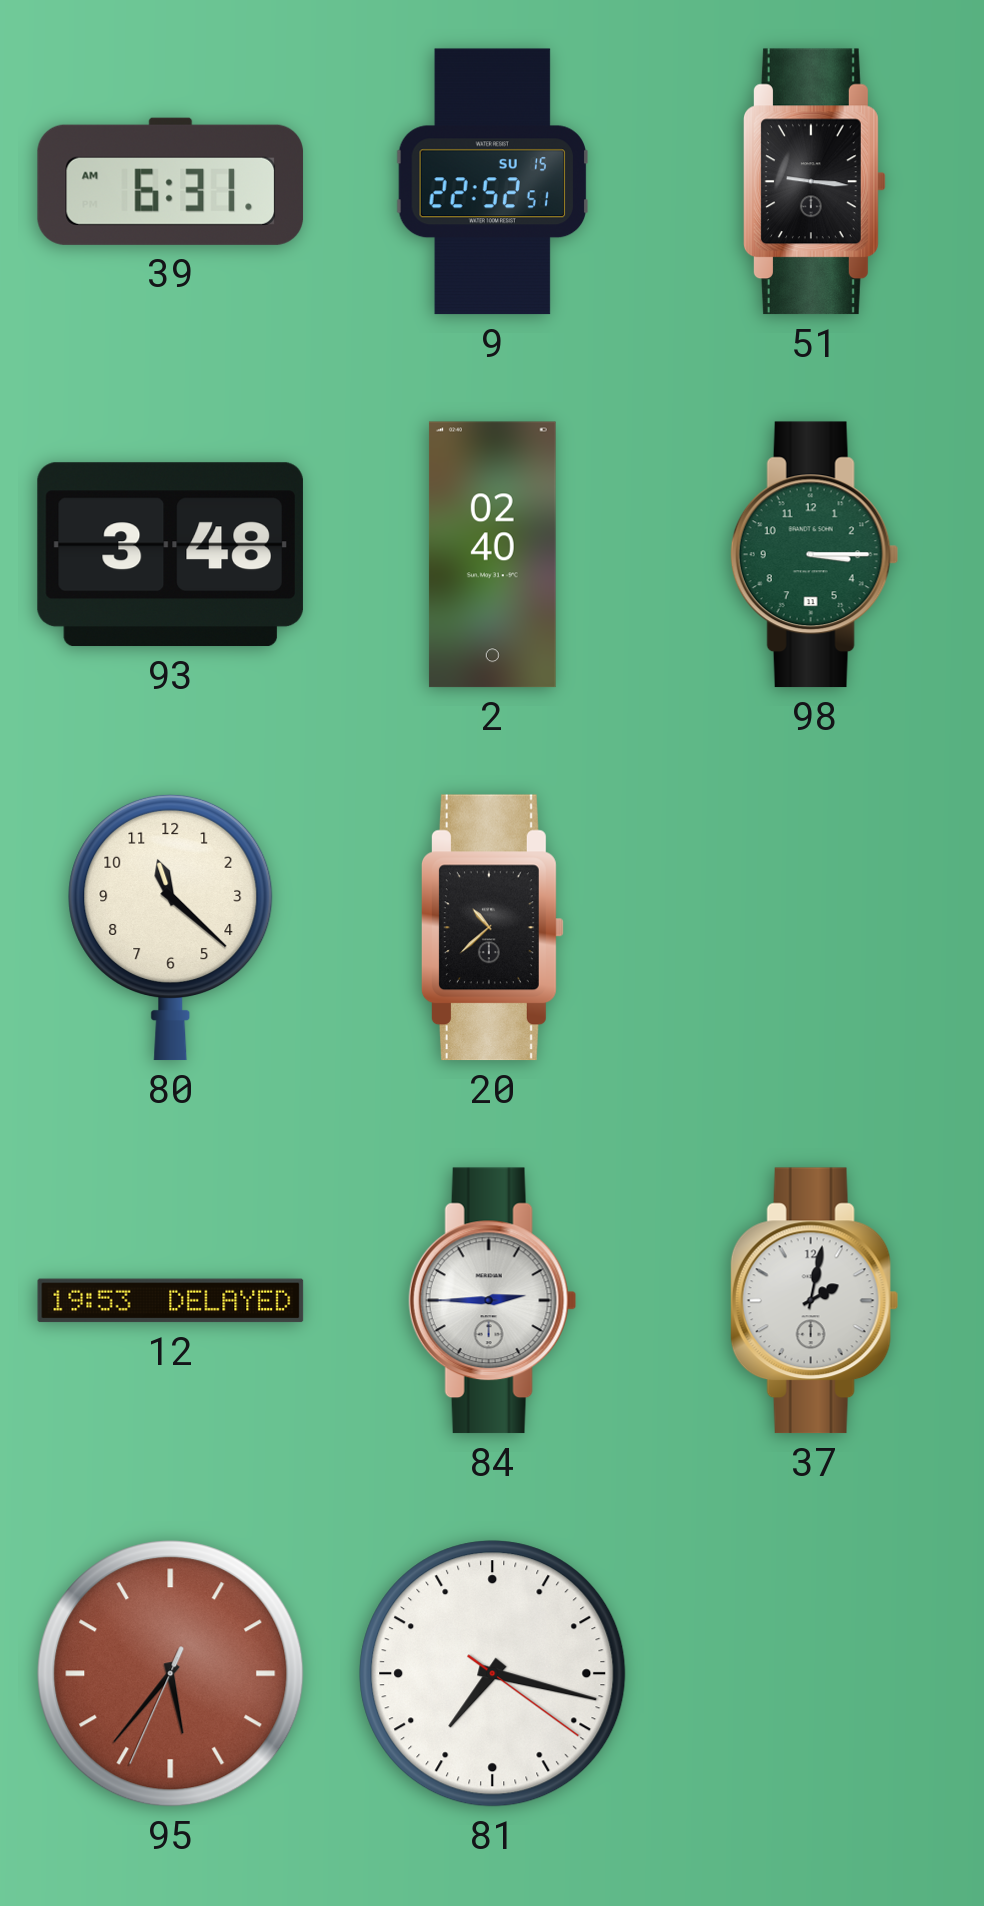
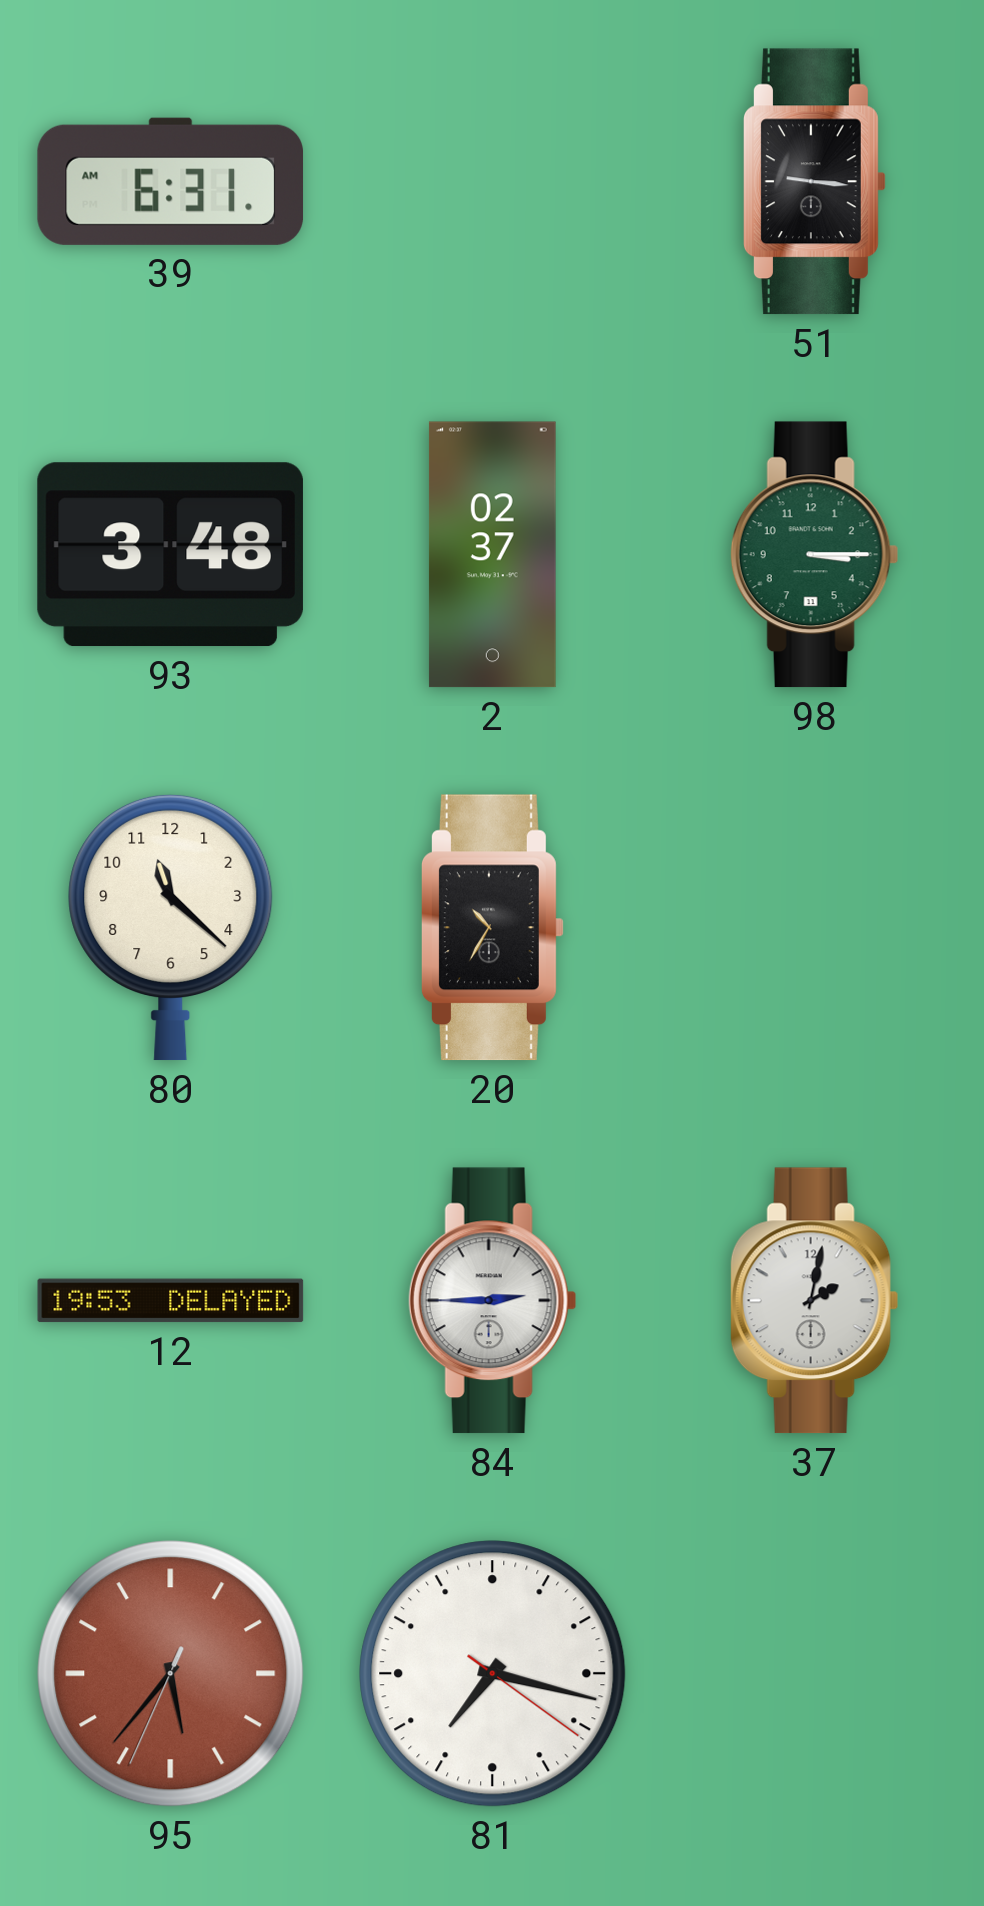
9: 22:52 -> none
2: 02:40 -> 02:37
20: 10:38 -> 10:35
